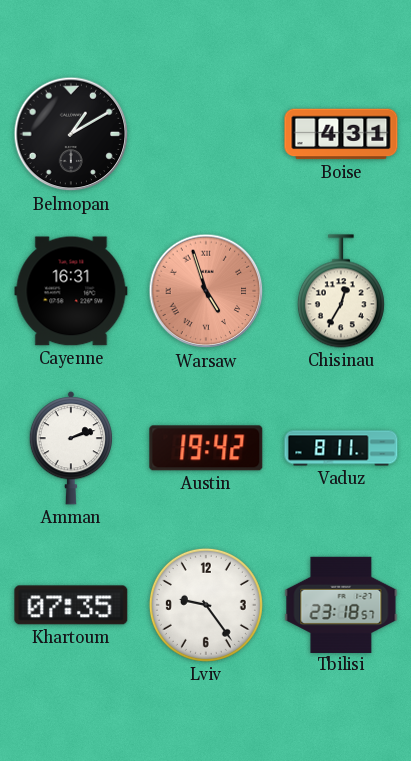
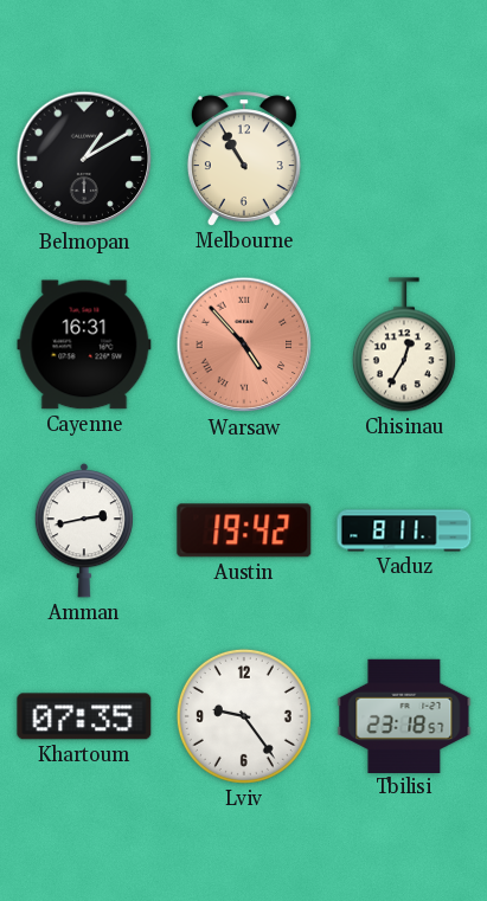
Melbourne: none -> 10:55
Boise: 4:31 -> none
Warsaw: 4:57 -> 4:53
Amman: 2:12 -> 2:43
